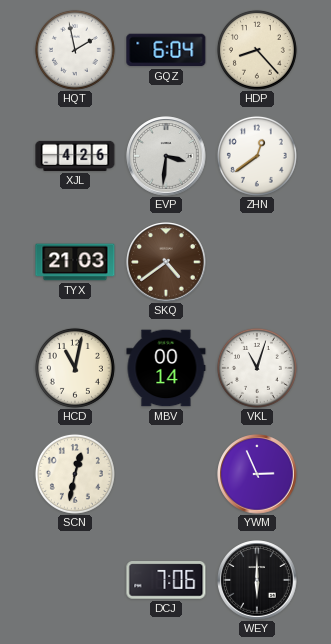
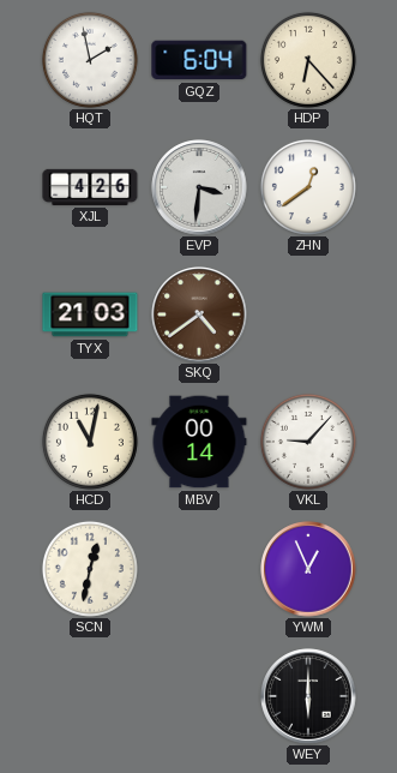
HDP: 8:23 -> 6:23
VKL: 11:03 -> 9:07
YWM: 2:56 -> 12:56
DCJ: 7:06 -> none
